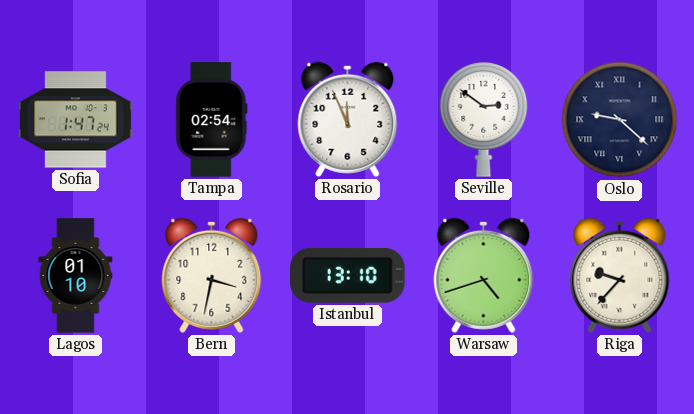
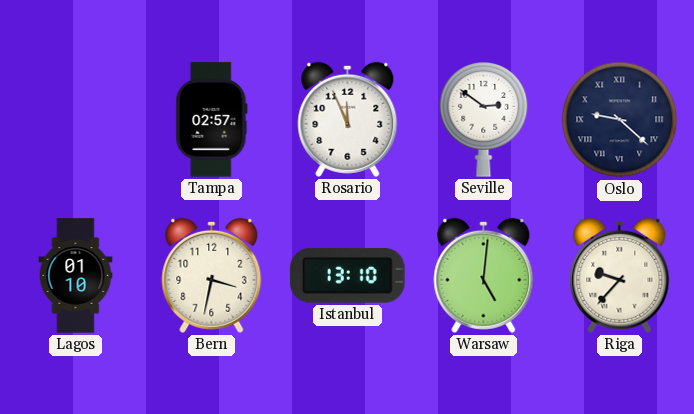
Sofia: 1:47 -> none
Tampa: 02:54 -> 02:57
Warsaw: 4:42 -> 5:01
